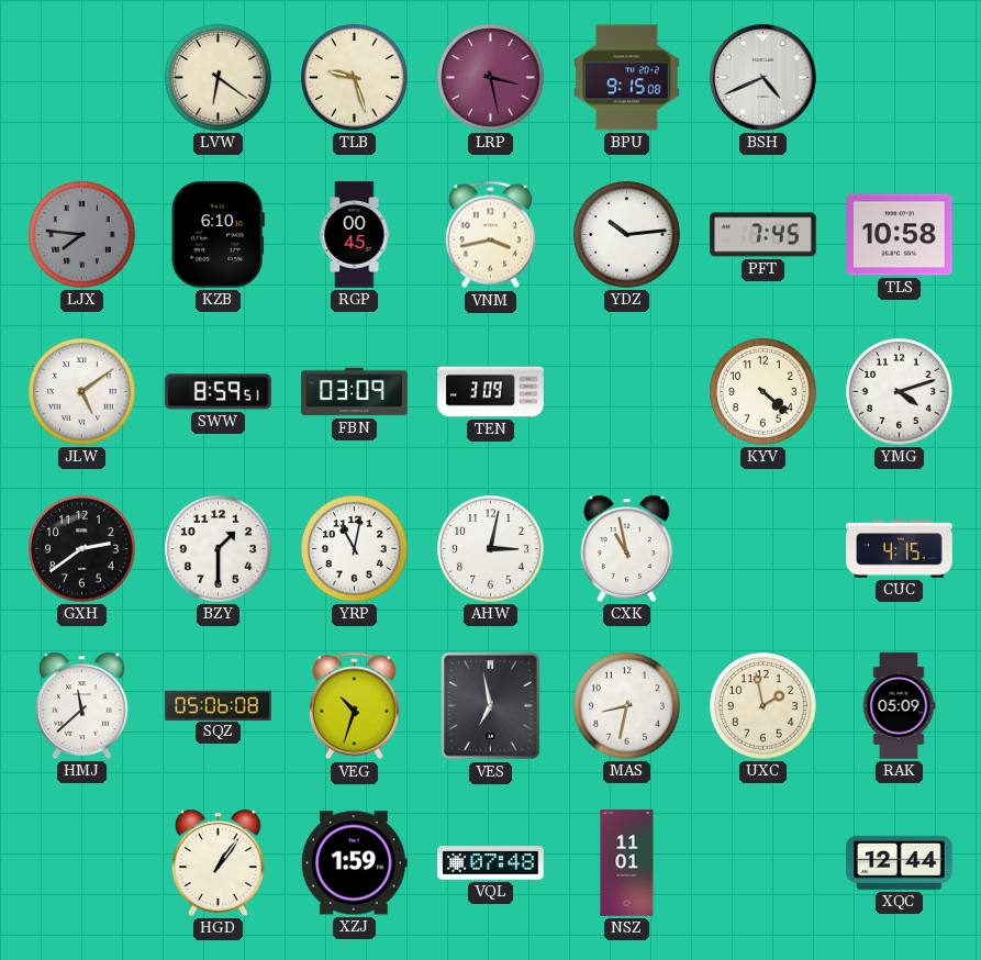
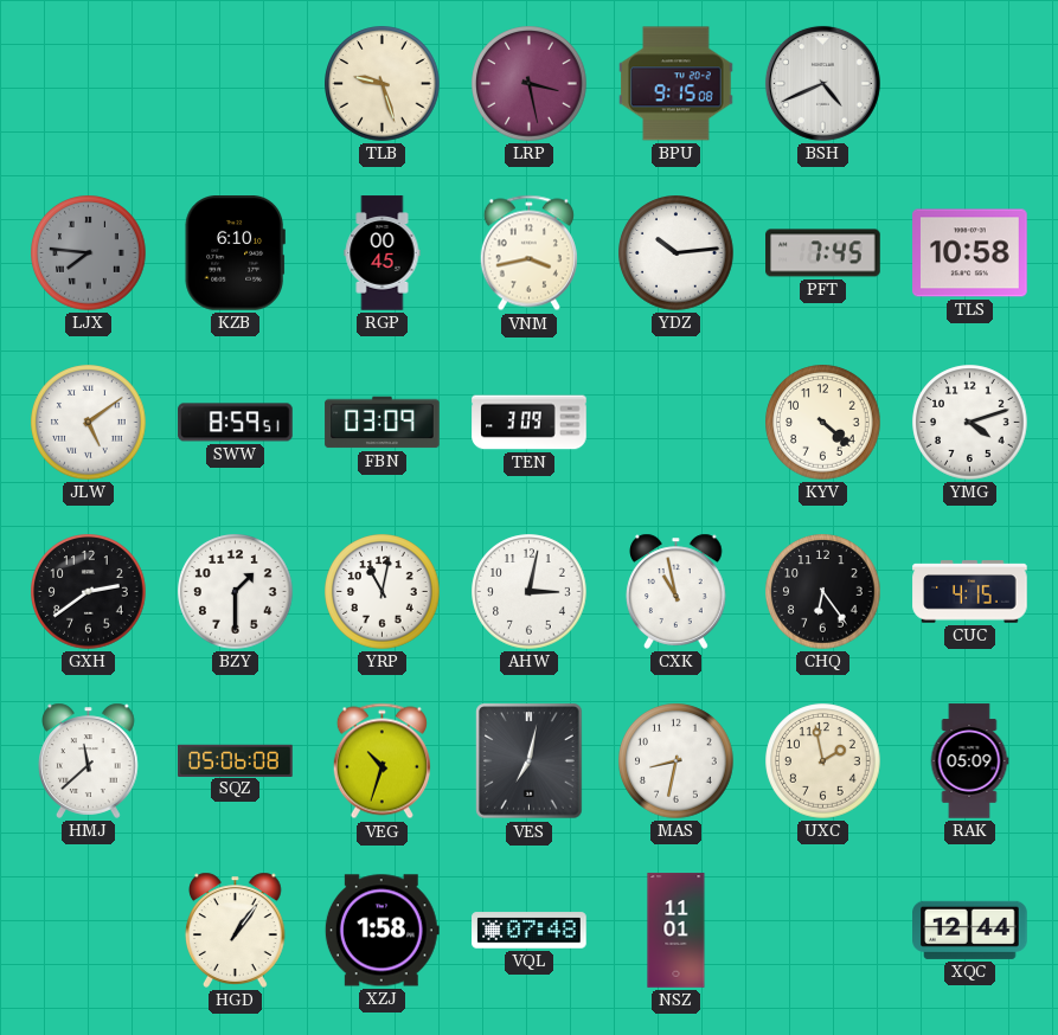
LVW: 6:21 -> none
CHQ: none -> 6:24
VES: 6:58 -> 7:02
XZJ: 1:59 -> 1:58
